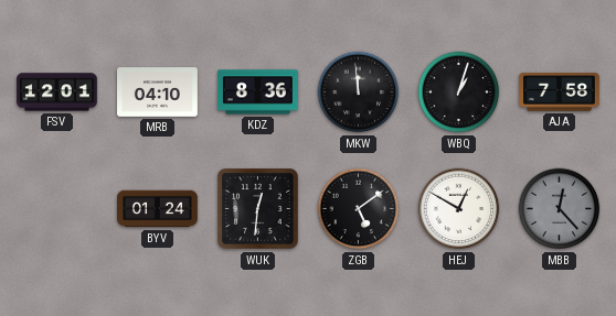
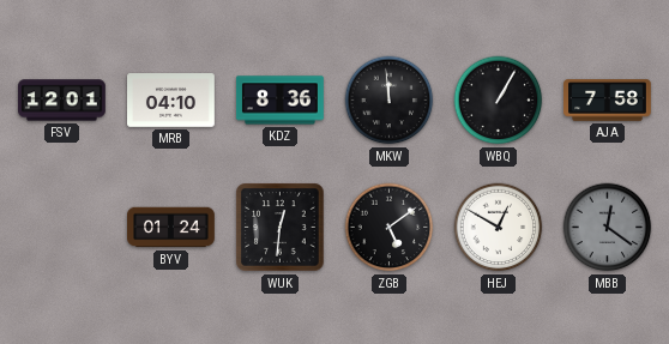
WBQ: 1:03 -> 1:05
MBB: 12:23 -> 12:21
